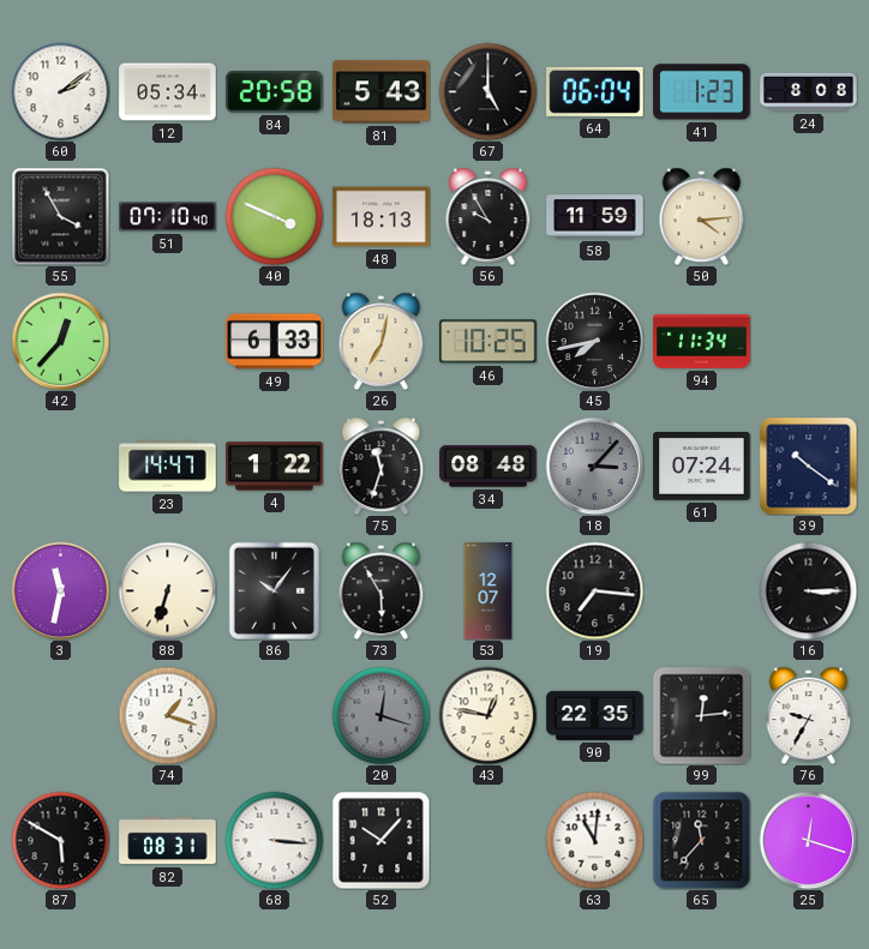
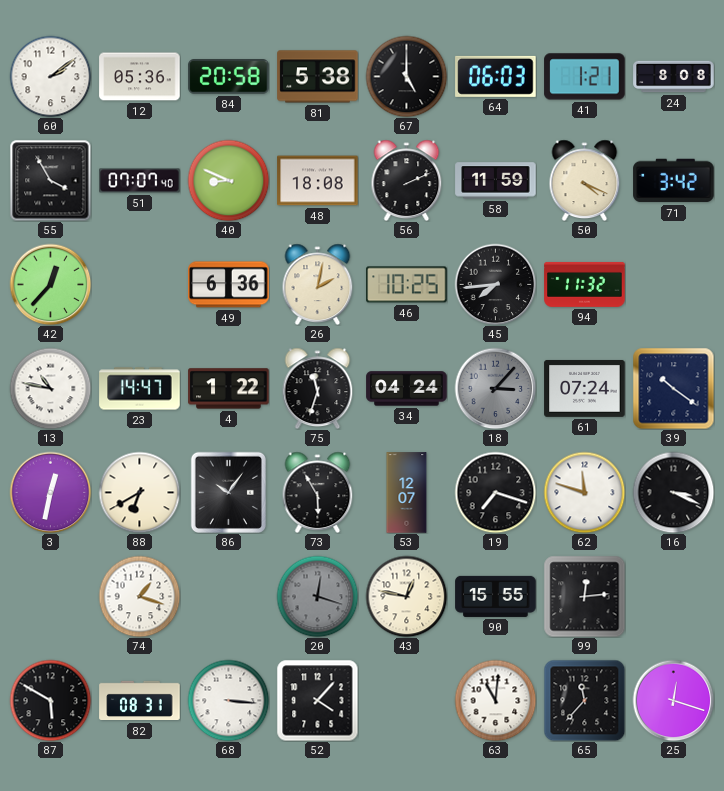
12: 05:34 -> 05:36
81: 5:43 -> 5:38
64: 06:04 -> 06:03
41: 1:23 -> 1:21
51: 07:10 -> 07:07
40: 3:49 -> 8:49
48: 18:13 -> 18:08
56: 9:55 -> 2:11
50: 4:14 -> 4:19
71: none -> 3:42
49: 6:33 -> 6:36
26: 7:02 -> 2:02
45: 7:43 -> 7:44
94: 11:34 -> 11:32
13: none -> 10:47
34: 08:48 -> 04:24
3: 11:32 -> 12:32
88: 6:33 -> 6:40
19: 7:16 -> 7:18
62: none -> 11:48
16: 3:15 -> 3:19
90: 22:35 -> 15:55
76: 9:35 -> none
52: 10:07 -> 4:07
